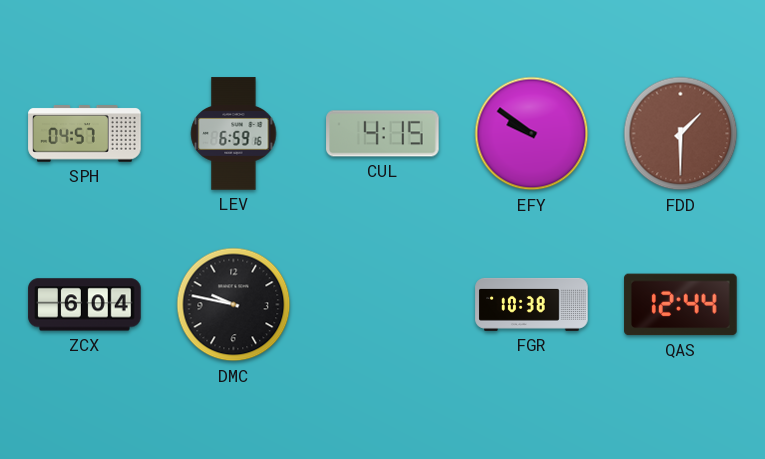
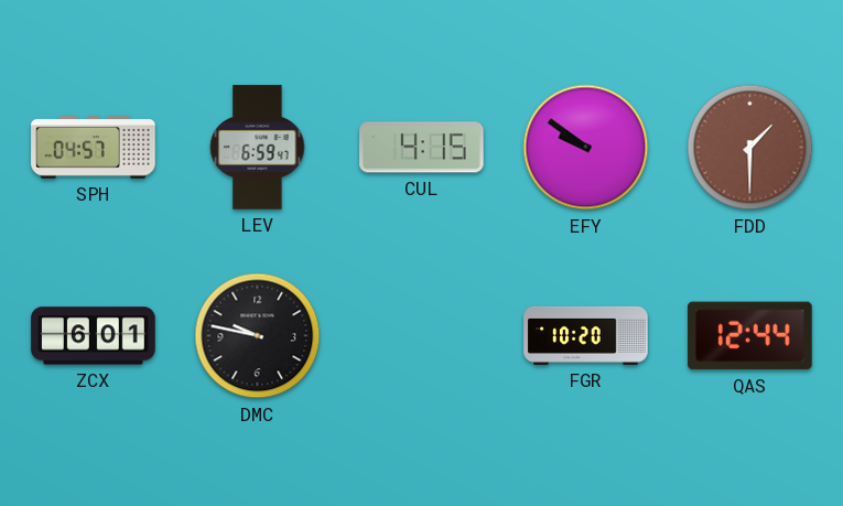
LEV: 6:59:16 -> 6:59:47
ZCX: 6:04 -> 6:01
FGR: 10:38 -> 10:20
